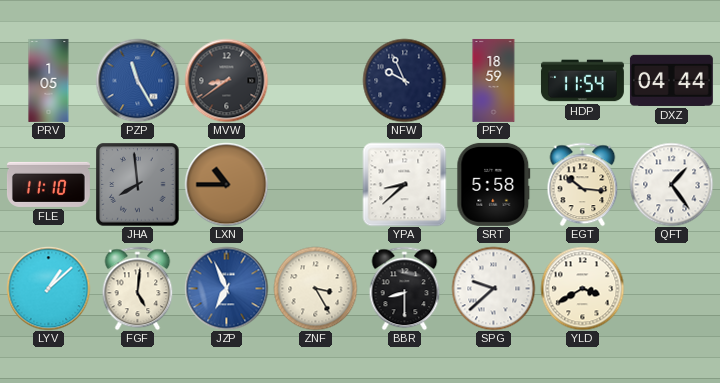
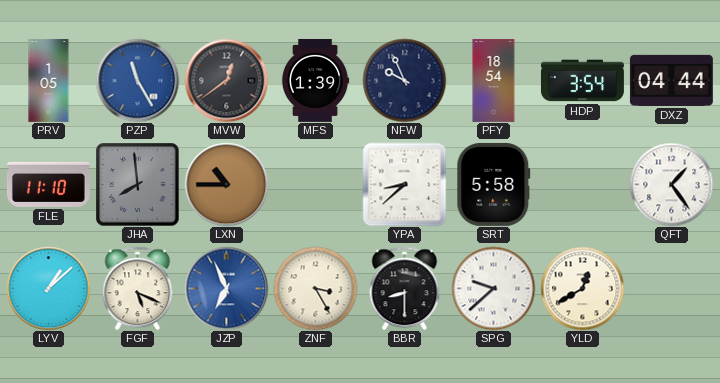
MVW: 8:39 -> 12:39
MFS: none -> 1:39
PFY: 18:59 -> 18:54
HDP: 11:54 -> 3:54
EGT: 10:16 -> none
FGF: 5:01 -> 5:19
YLD: 3:40 -> 12:40
